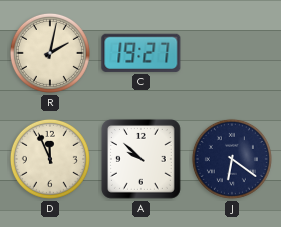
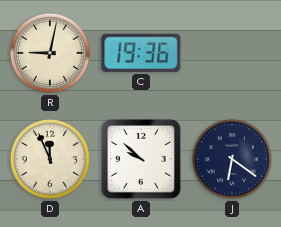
R: 2:02 -> 9:02
C: 19:27 -> 19:36
